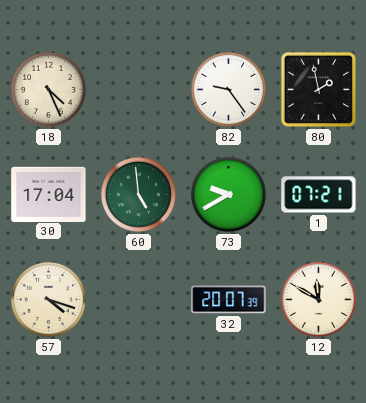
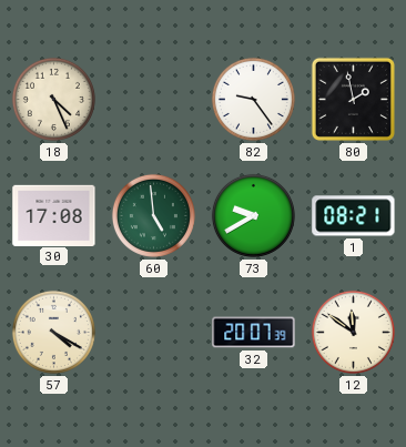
30: 17:04 -> 17:08
1: 07:21 -> 08:21
57: 4:18 -> 4:20
12: 11:50 -> 11:51
